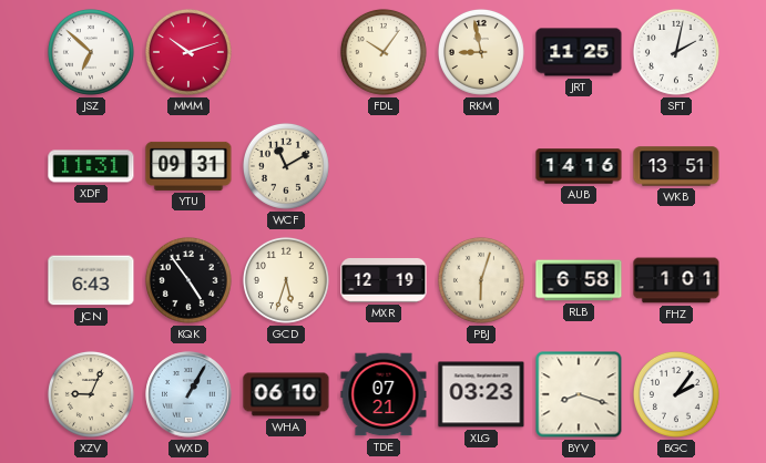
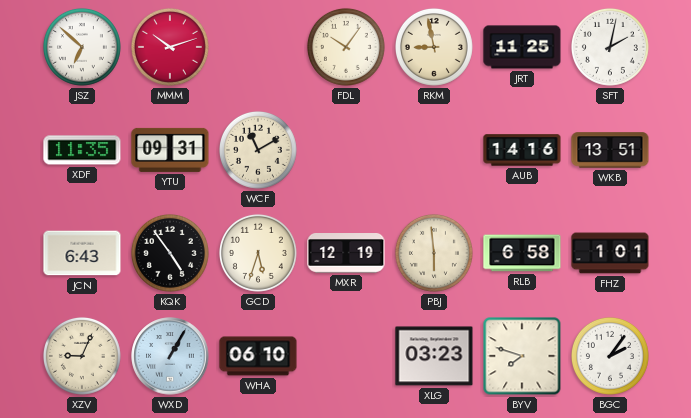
XDF: 11:31 -> 11:35
PBJ: 6:03 -> 5:59
TDE: 07:21 -> none
BYV: 8:18 -> 7:48
